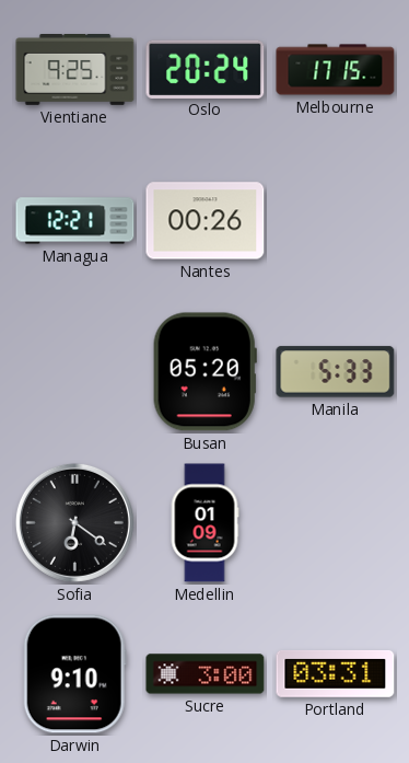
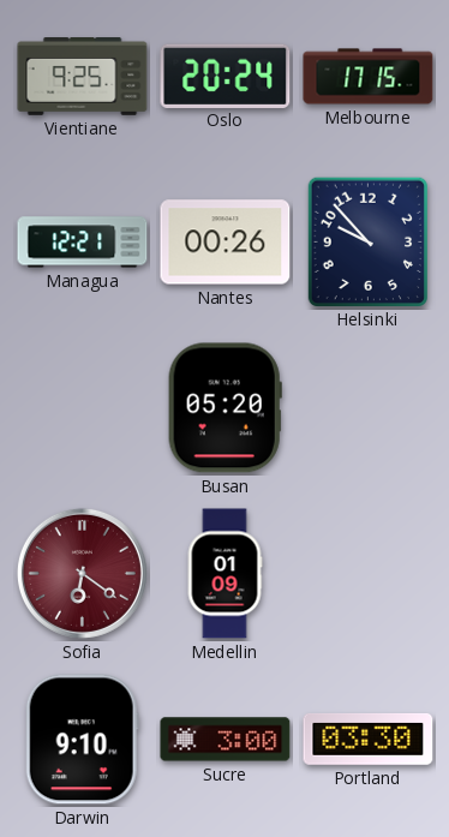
Helsinki: none -> 9:53
Manila: 5:33 -> none
Sofia dial: black -> burgundy
Portland: 03:31 -> 03:30
